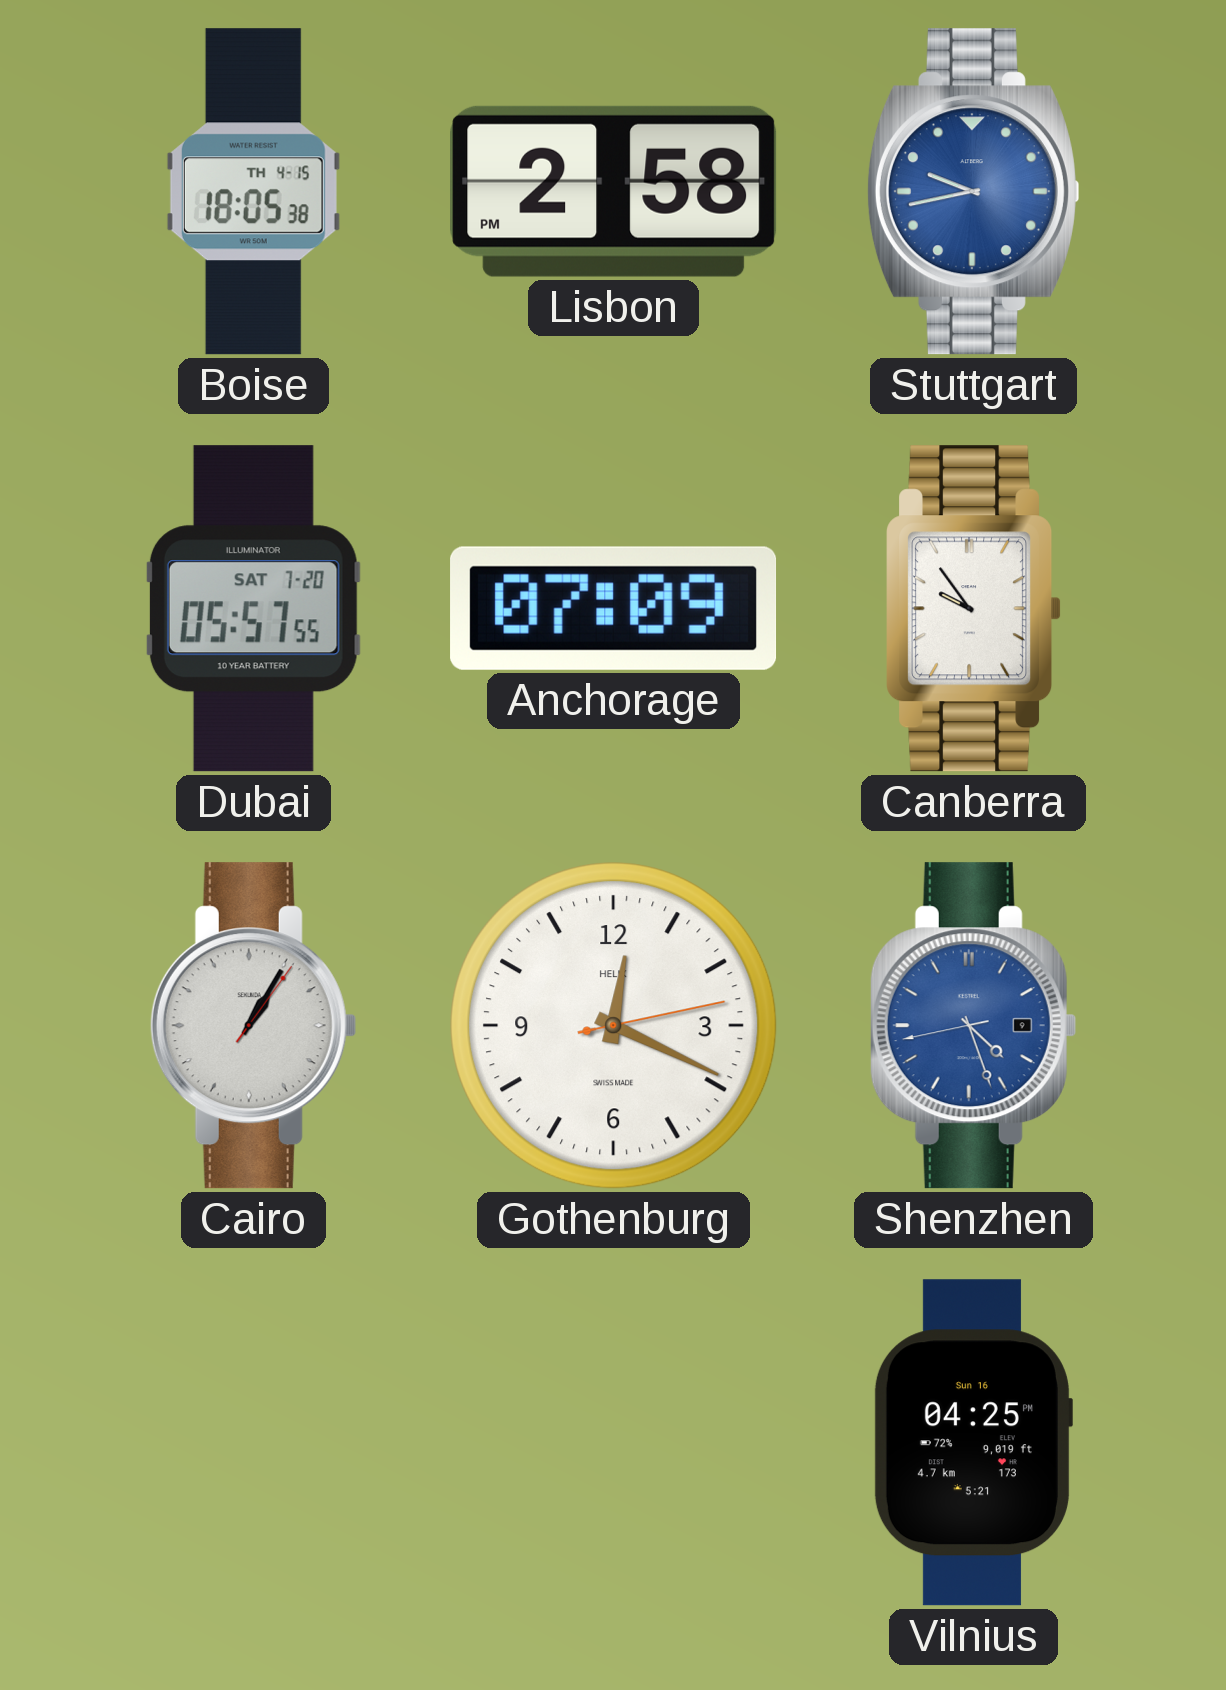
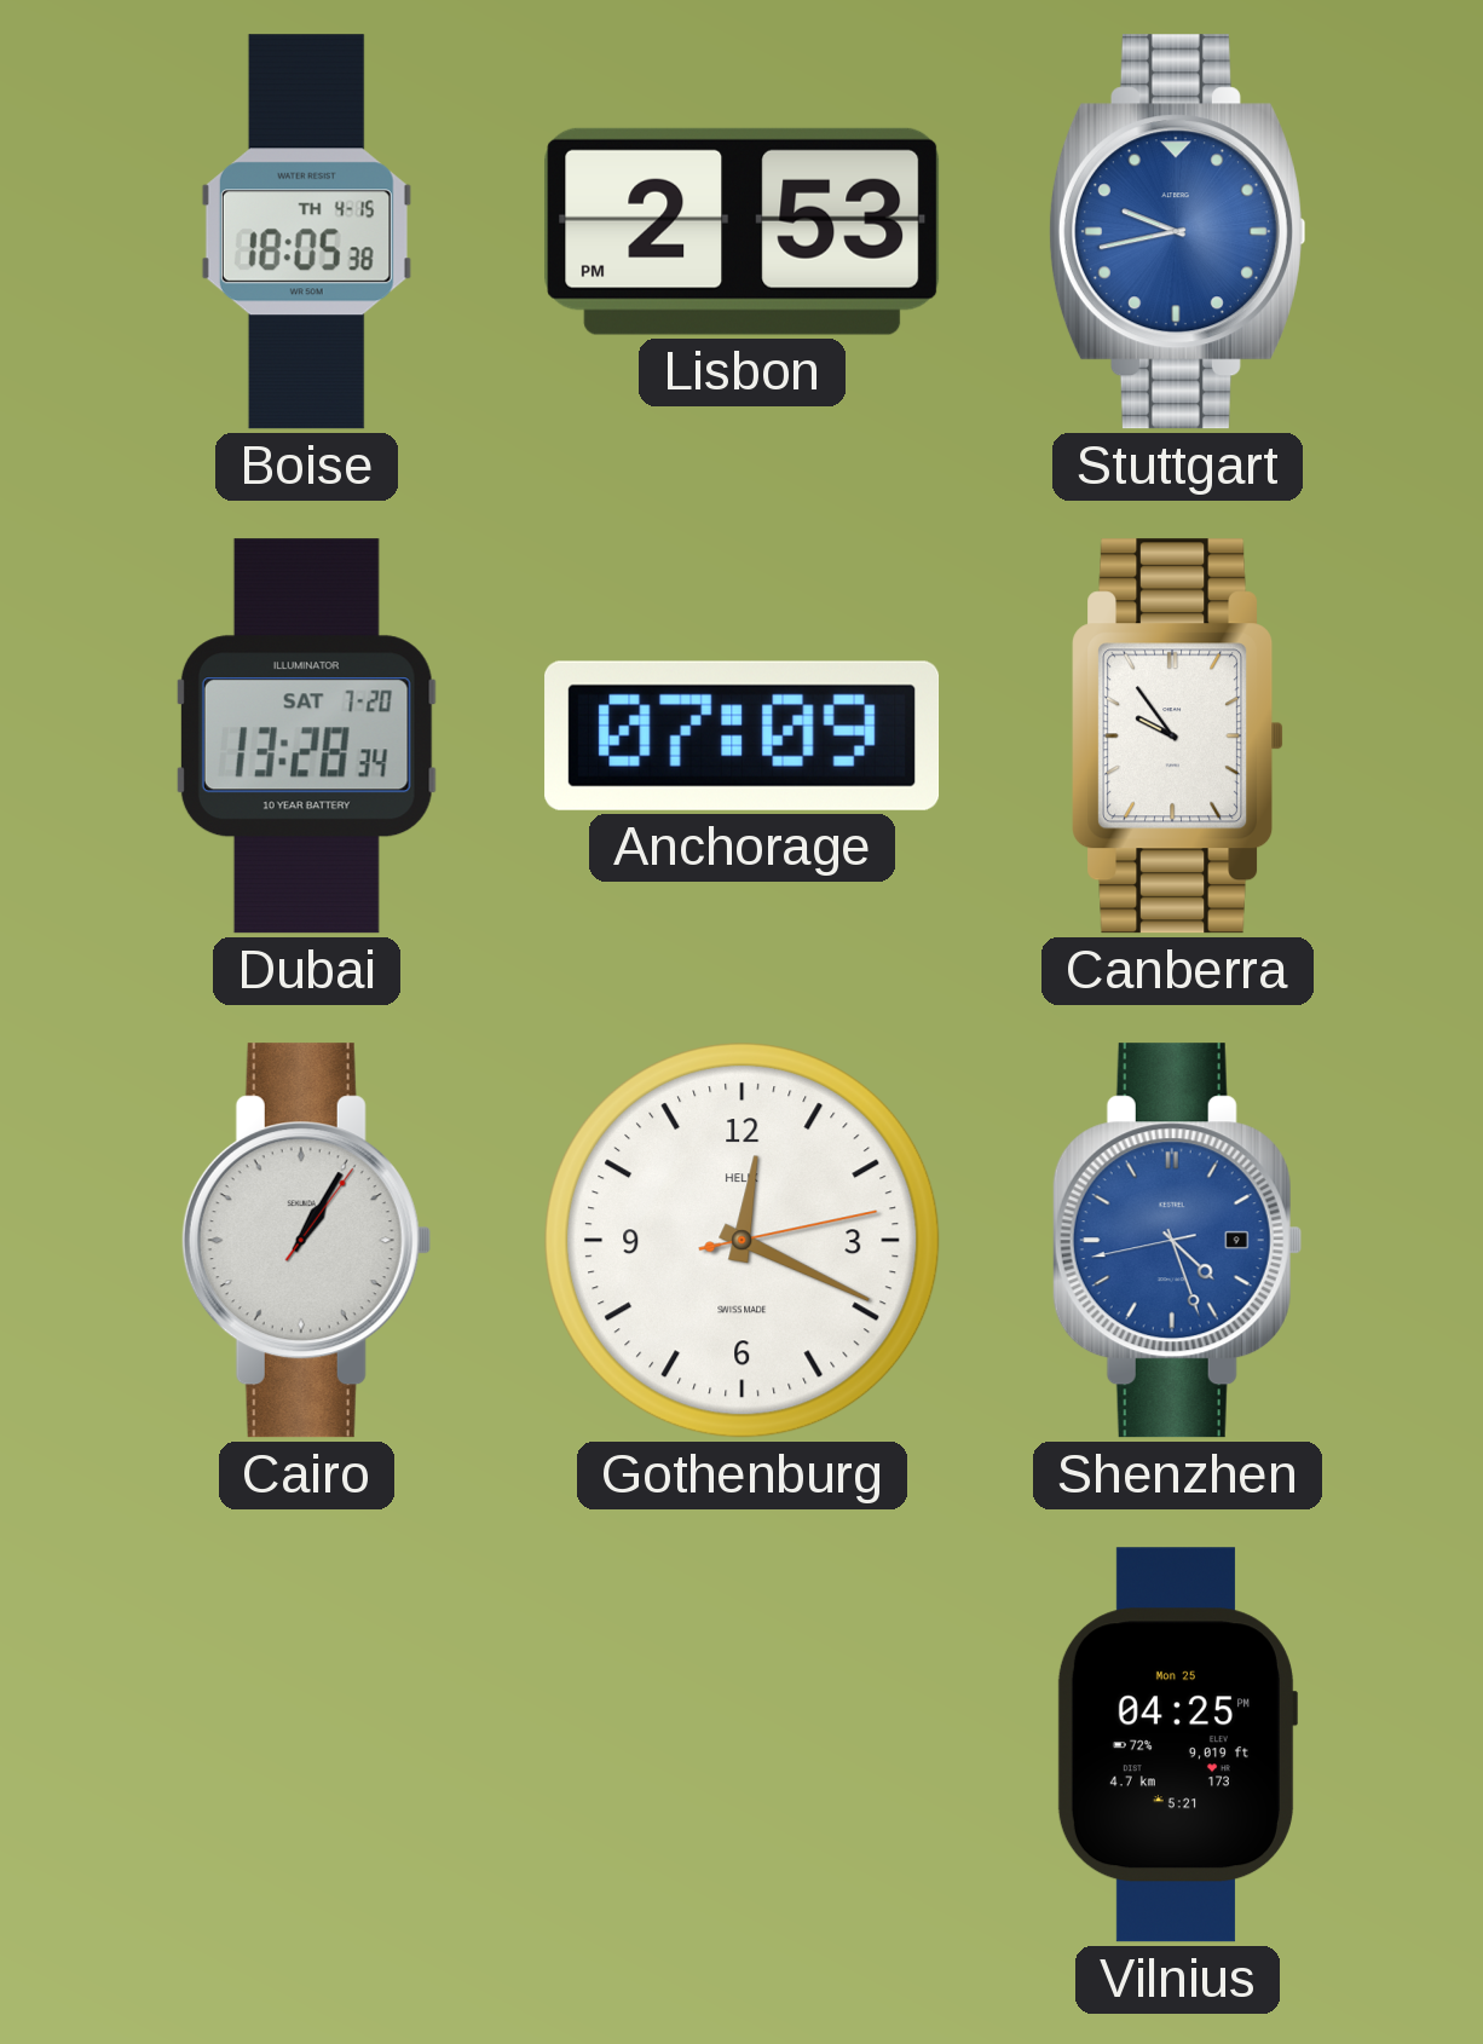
Lisbon: 2:58 -> 2:53
Dubai: 05:57 -> 13:28
Vilnius date: Sun 16 -> Mon 25
